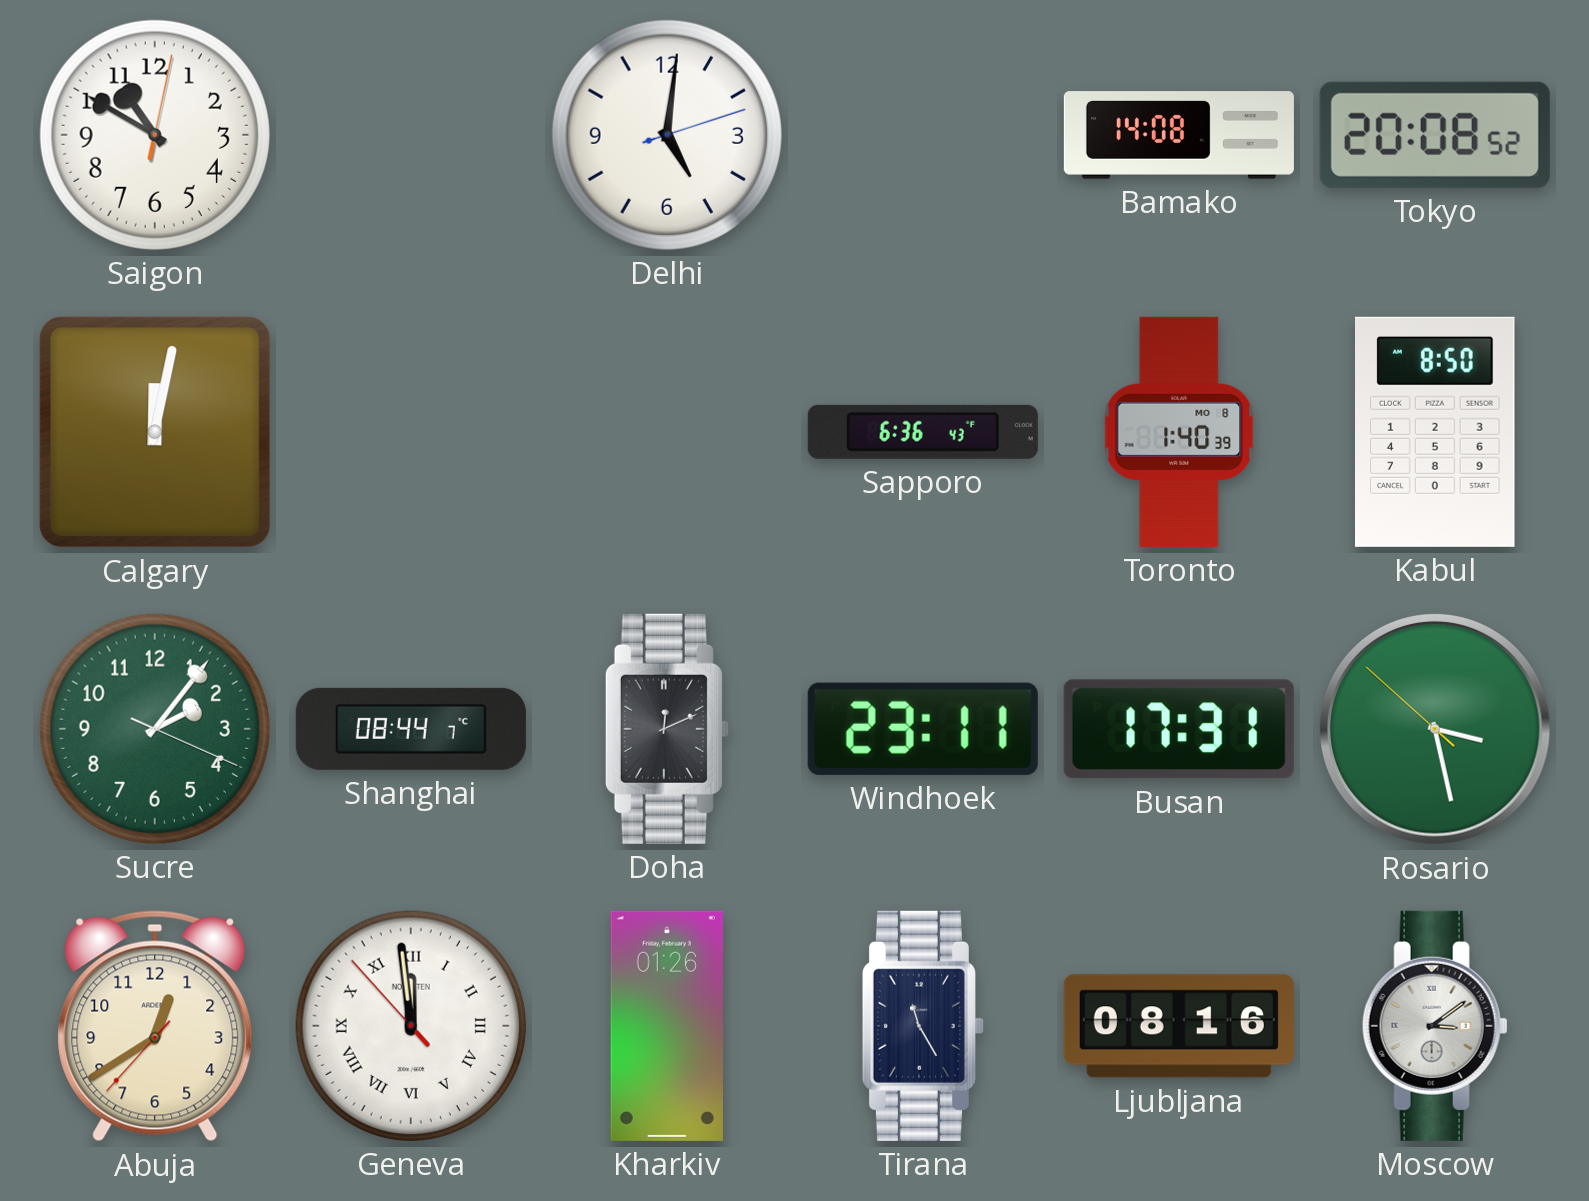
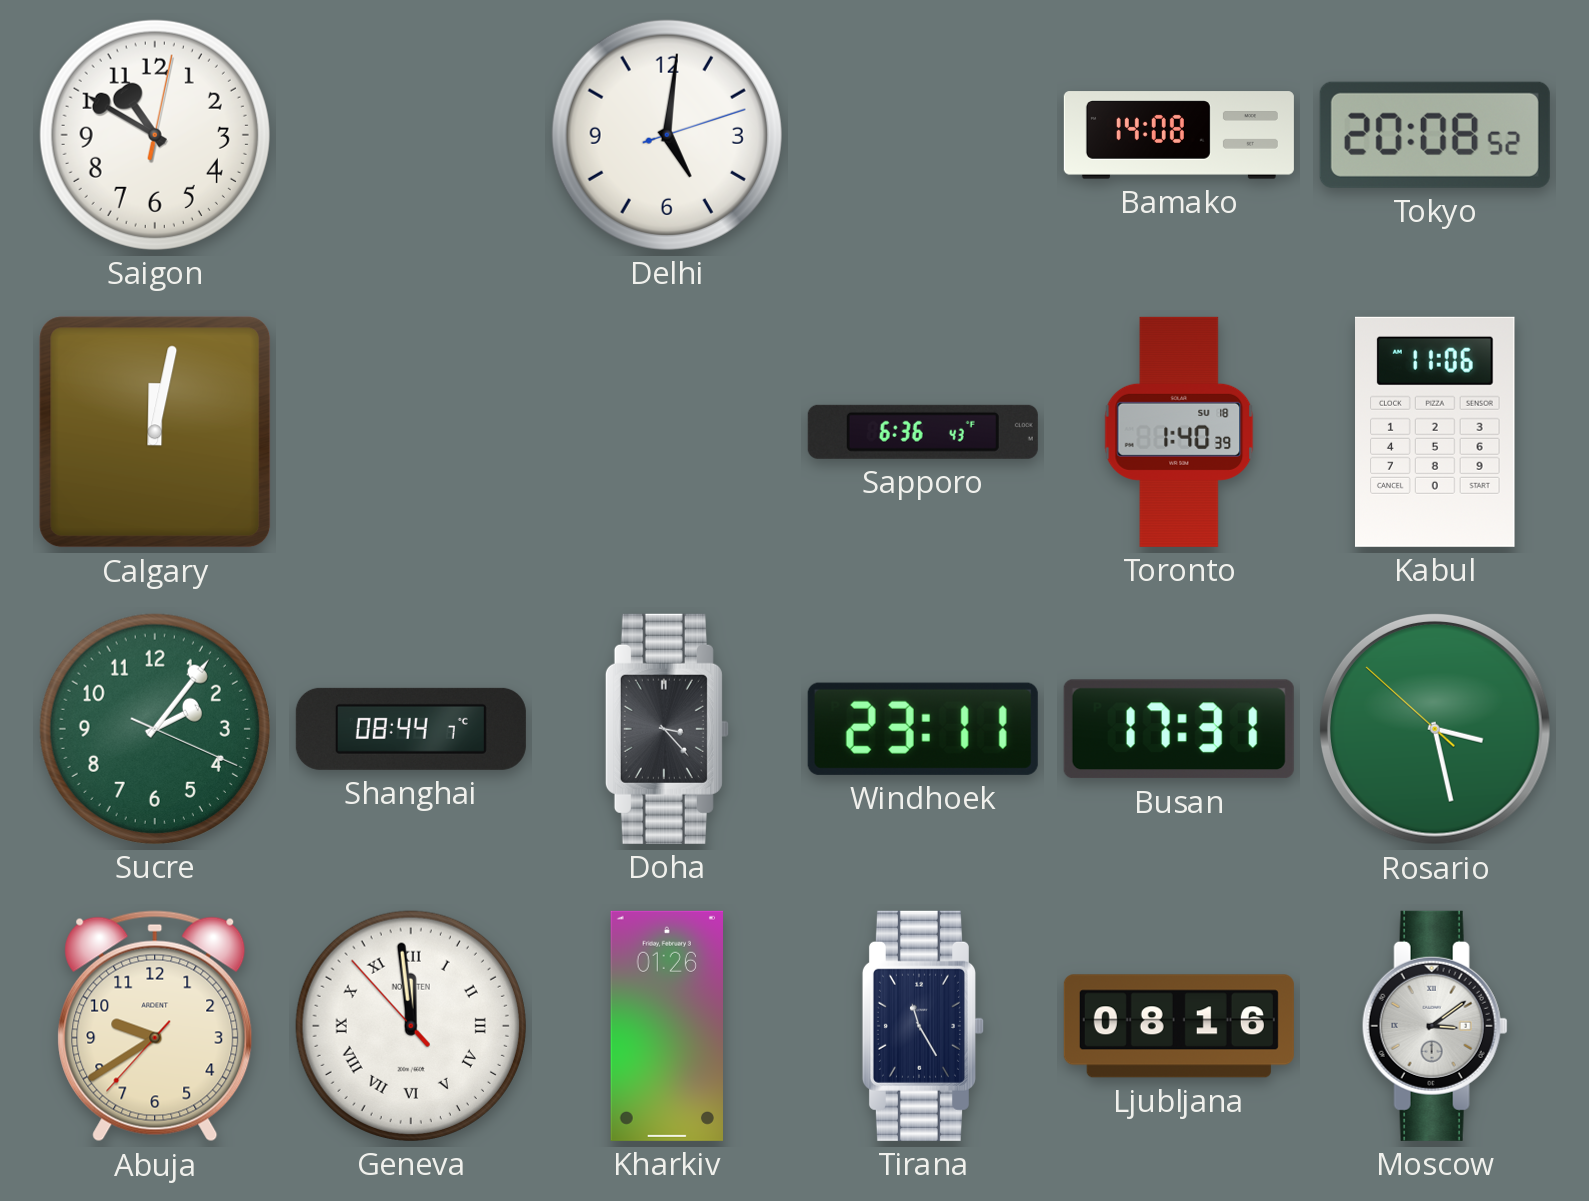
Toronto date: MO 8 -> SU 18
Kabul: 8:50 -> 11:06
Doha: 12:11 -> 3:23
Abuja: 12:39 -> 9:39
